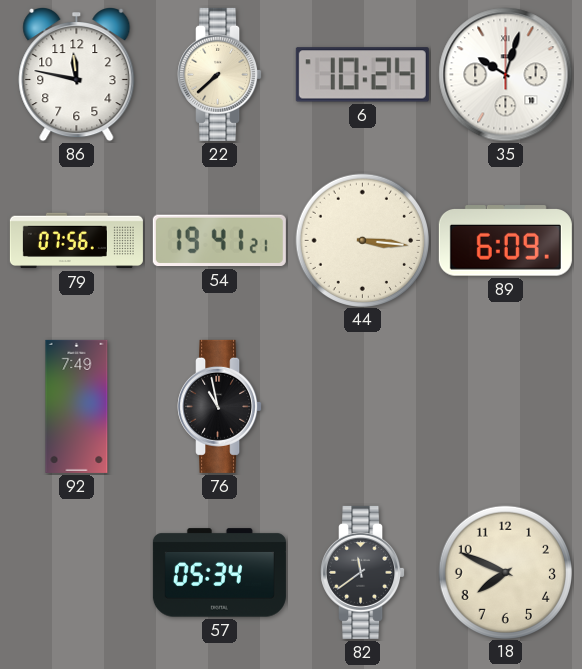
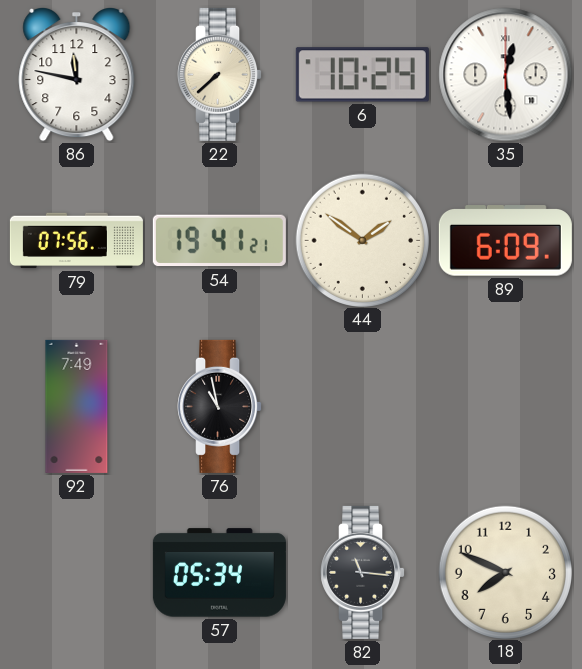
35: 10:03 -> 12:29
44: 3:16 -> 1:51
82: 11:39 -> 11:16
